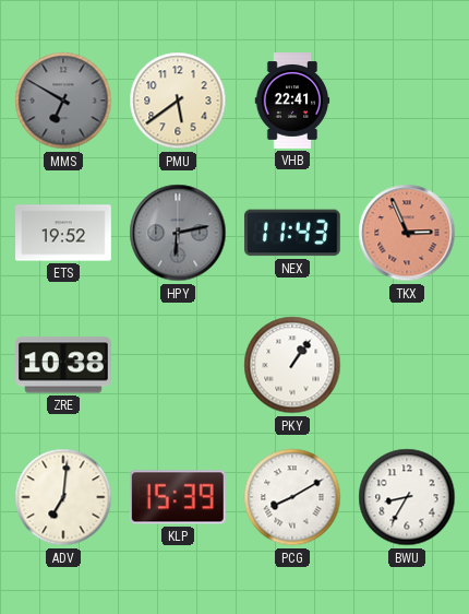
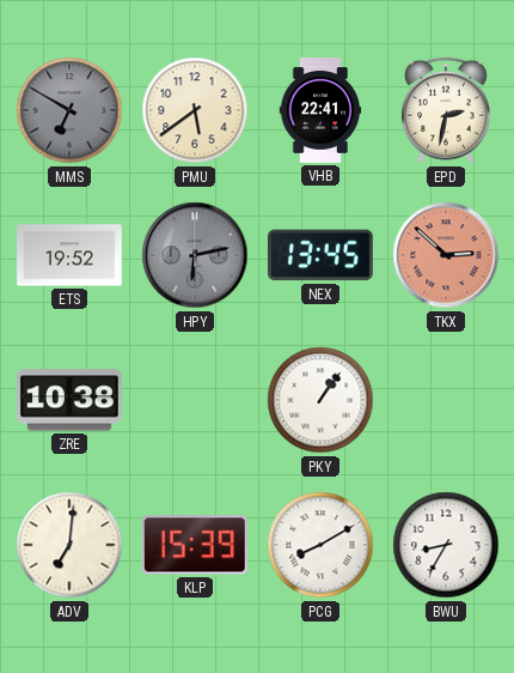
EPD: none -> 2:32
NEX: 11:43 -> 13:45
TKX: 2:56 -> 2:52
